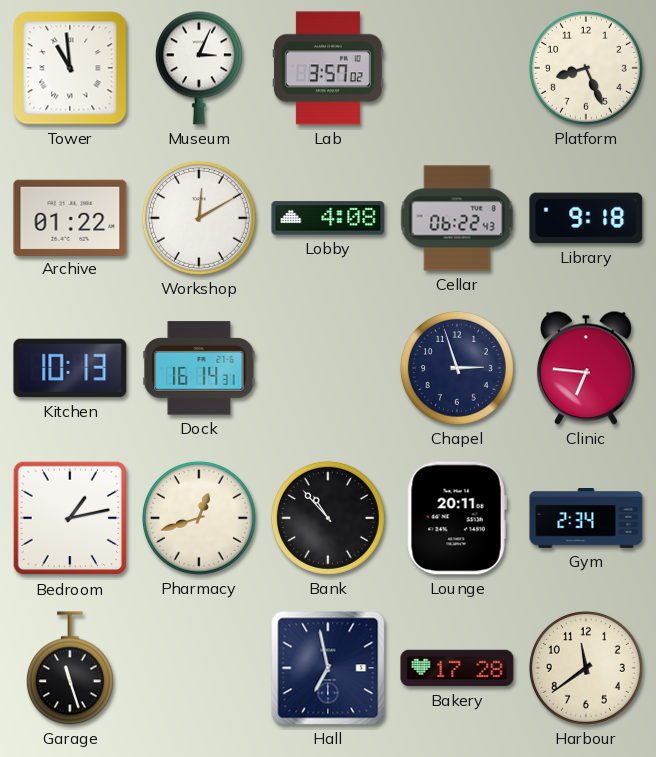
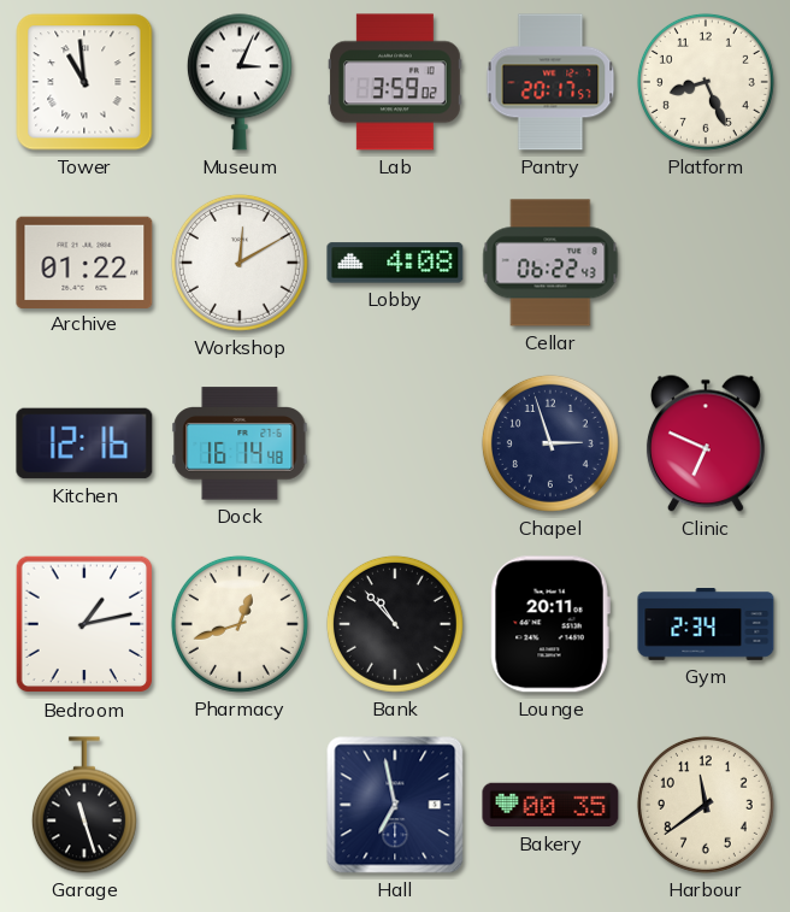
Lab: 3:57 -> 3:59
Pantry: none -> 20:17
Library: 9:18 -> none
Kitchen: 10:13 -> 12:16
Dock: 16:14:31 -> 16:14:48
Clinic: 6:46 -> 6:49
Bakery: 17:28 -> 00:35
